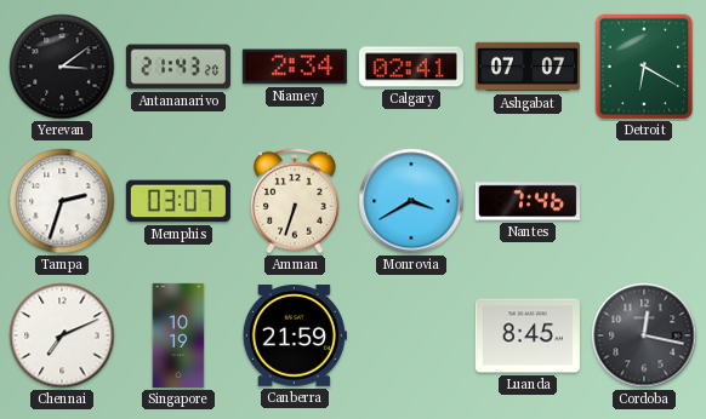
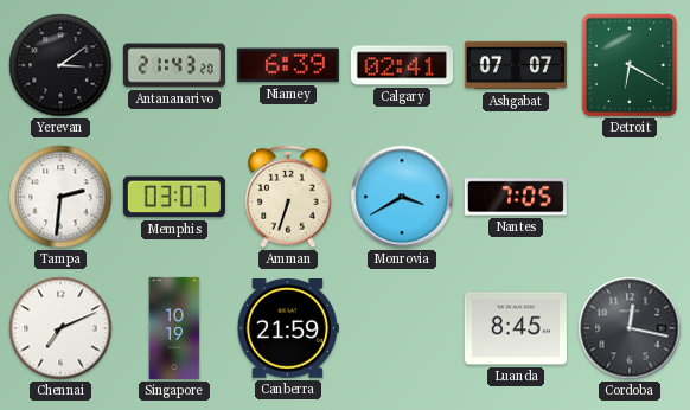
Niamey: 2:34 -> 6:39
Tampa: 2:33 -> 2:31
Nantes: 7:46 -> 7:05
